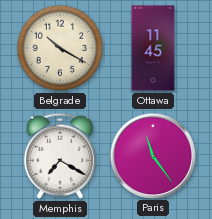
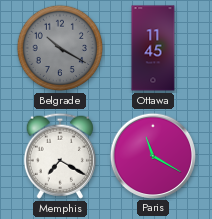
Belgrade dial: cream -> grey
Paris: 11:24 -> 11:20
